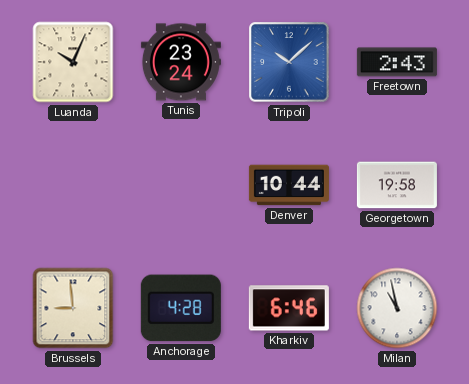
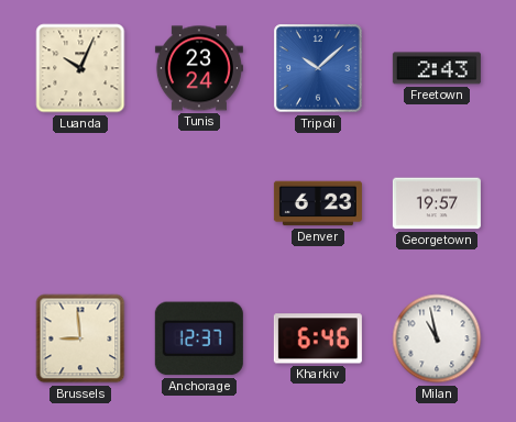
Denver: 10:44 -> 6:23
Georgetown: 19:58 -> 19:57
Anchorage: 4:28 -> 12:37
